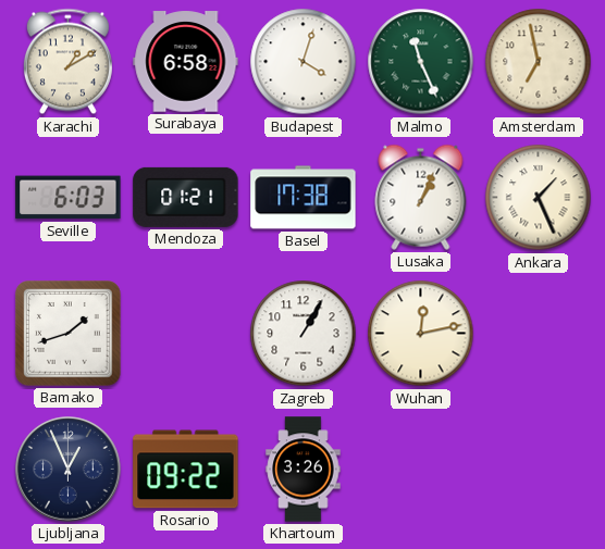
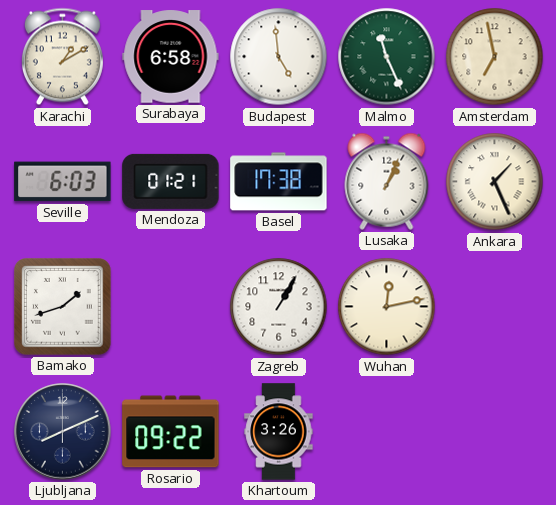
Budapest: 4:03 -> 4:59
Ljubljana: 12:56 -> 8:11
